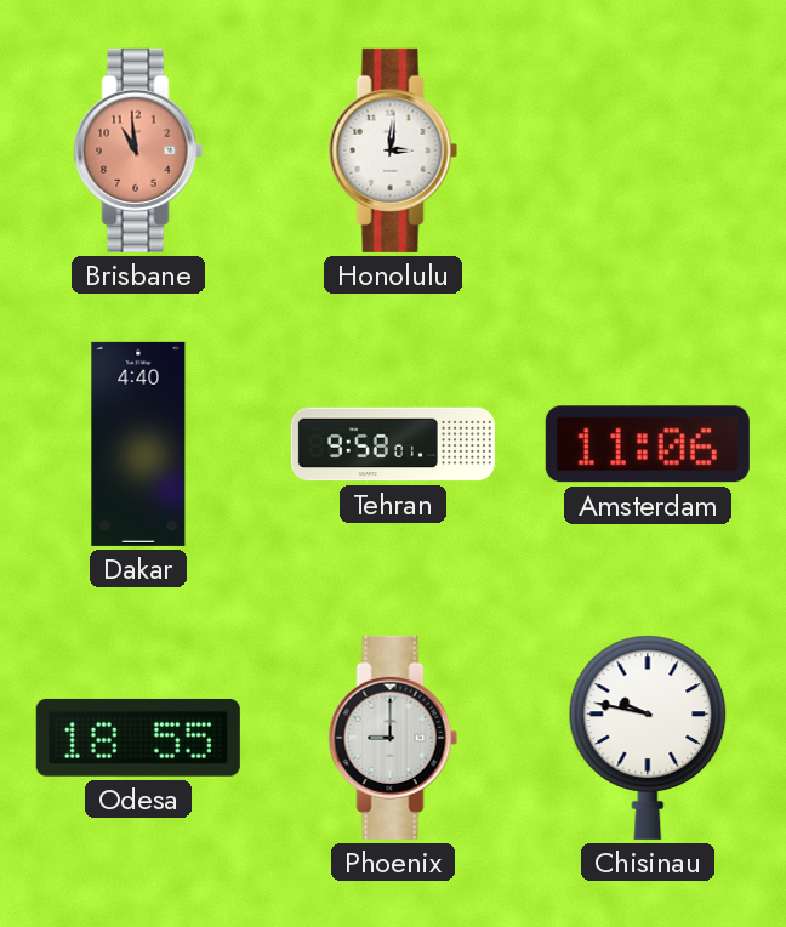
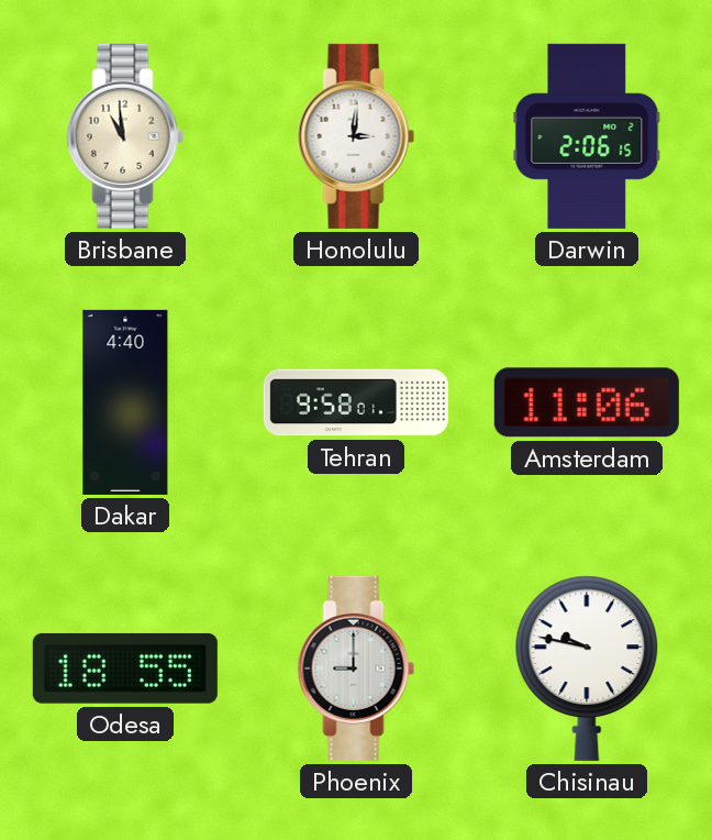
Brisbane dial: salmon -> cream
Darwin: none -> 2:06
